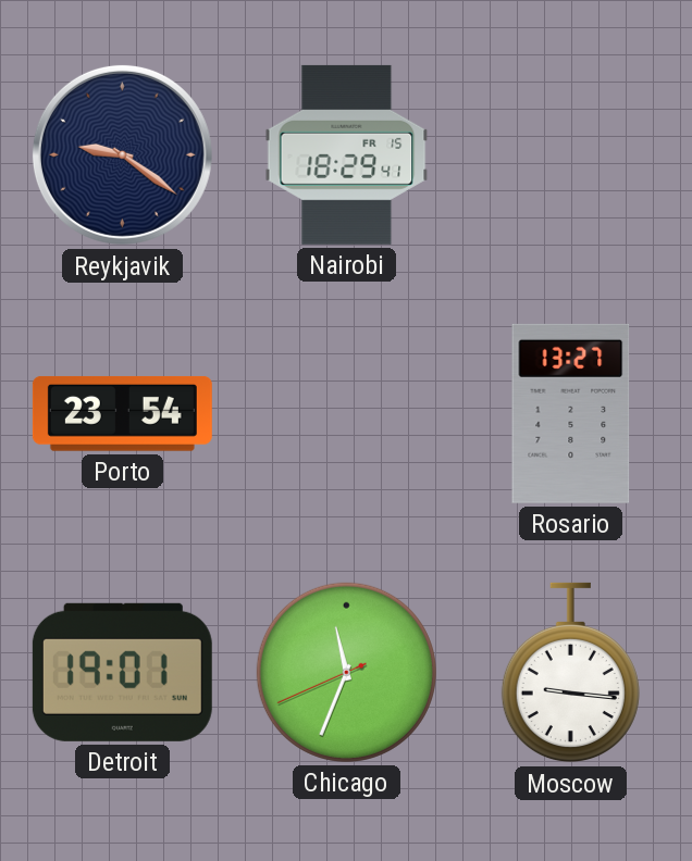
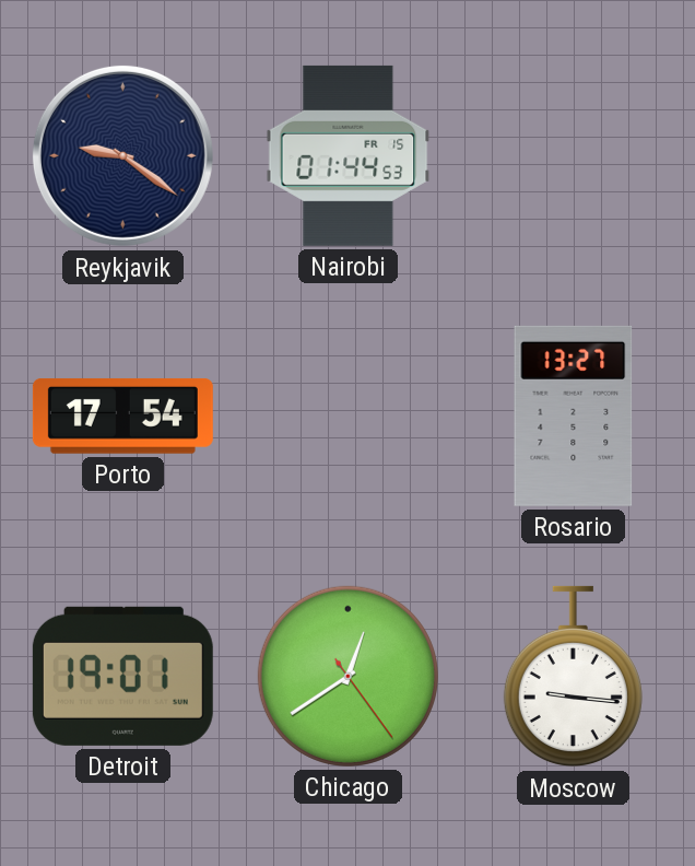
Nairobi: 18:29 -> 01:44
Porto: 23:54 -> 17:54
Chicago: 11:33 -> 12:39
